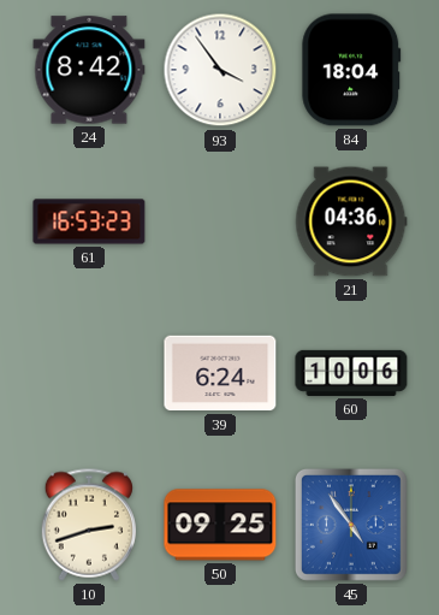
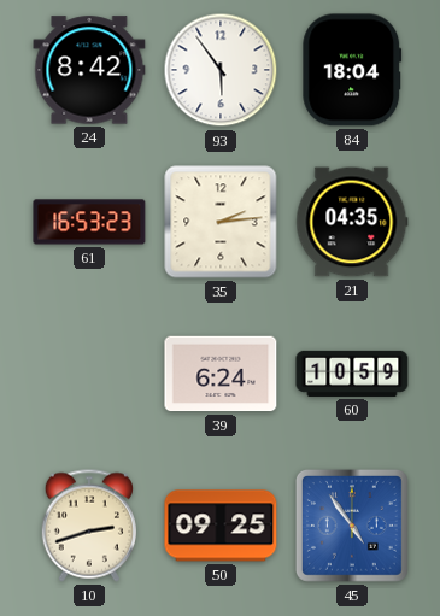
93: 3:54 -> 5:54
35: none -> 2:14
21: 04:36 -> 04:35
60: 10:06 -> 10:59
